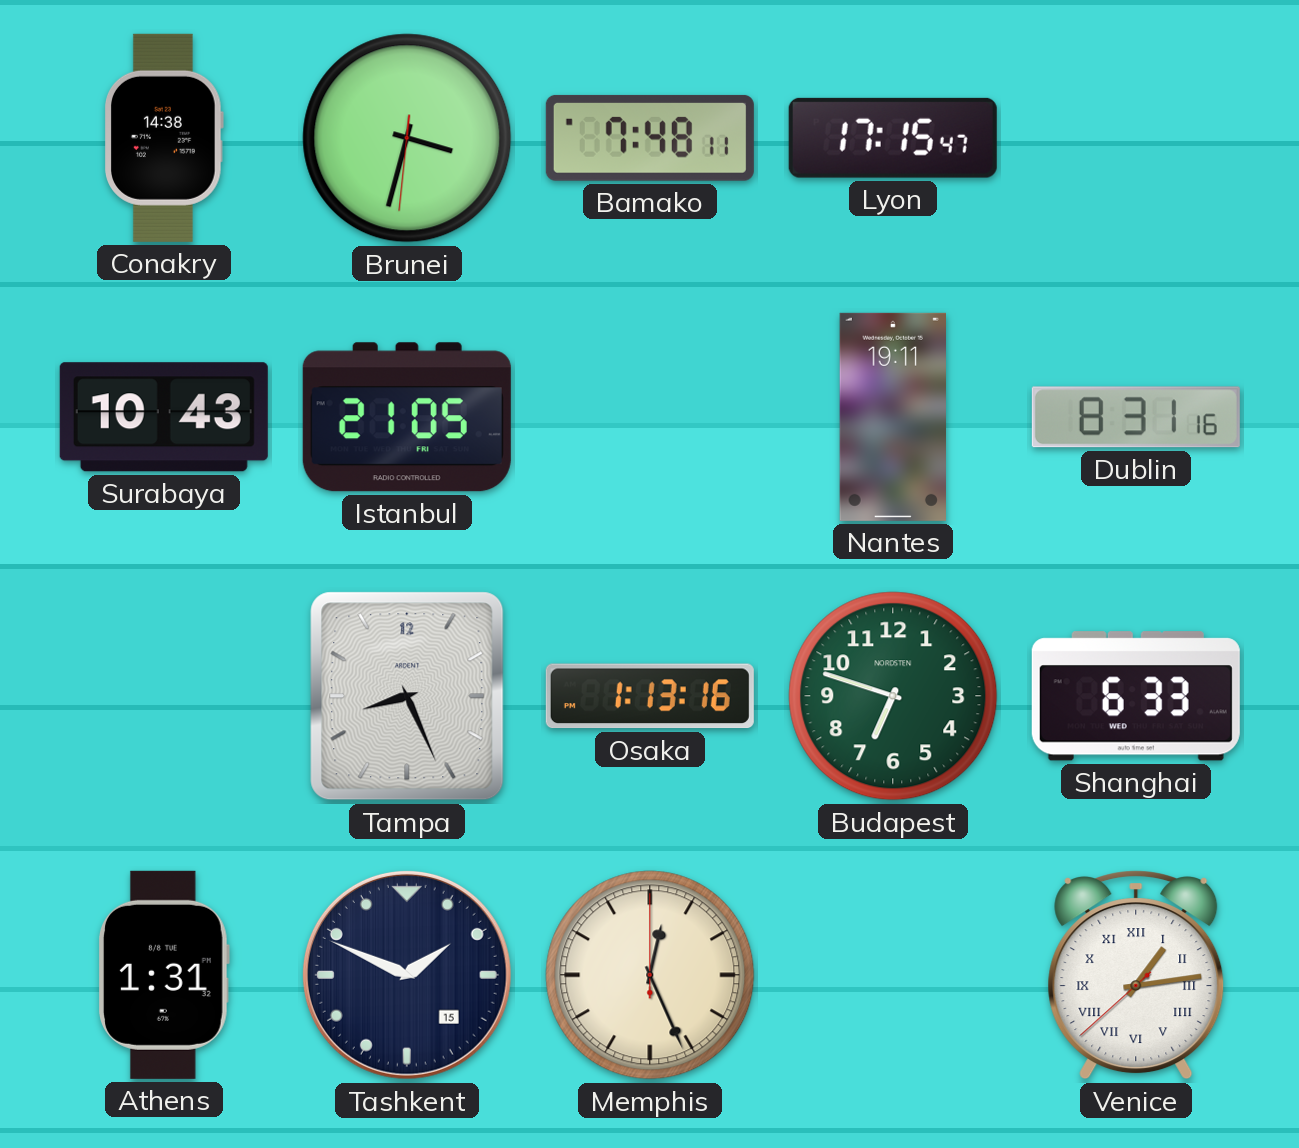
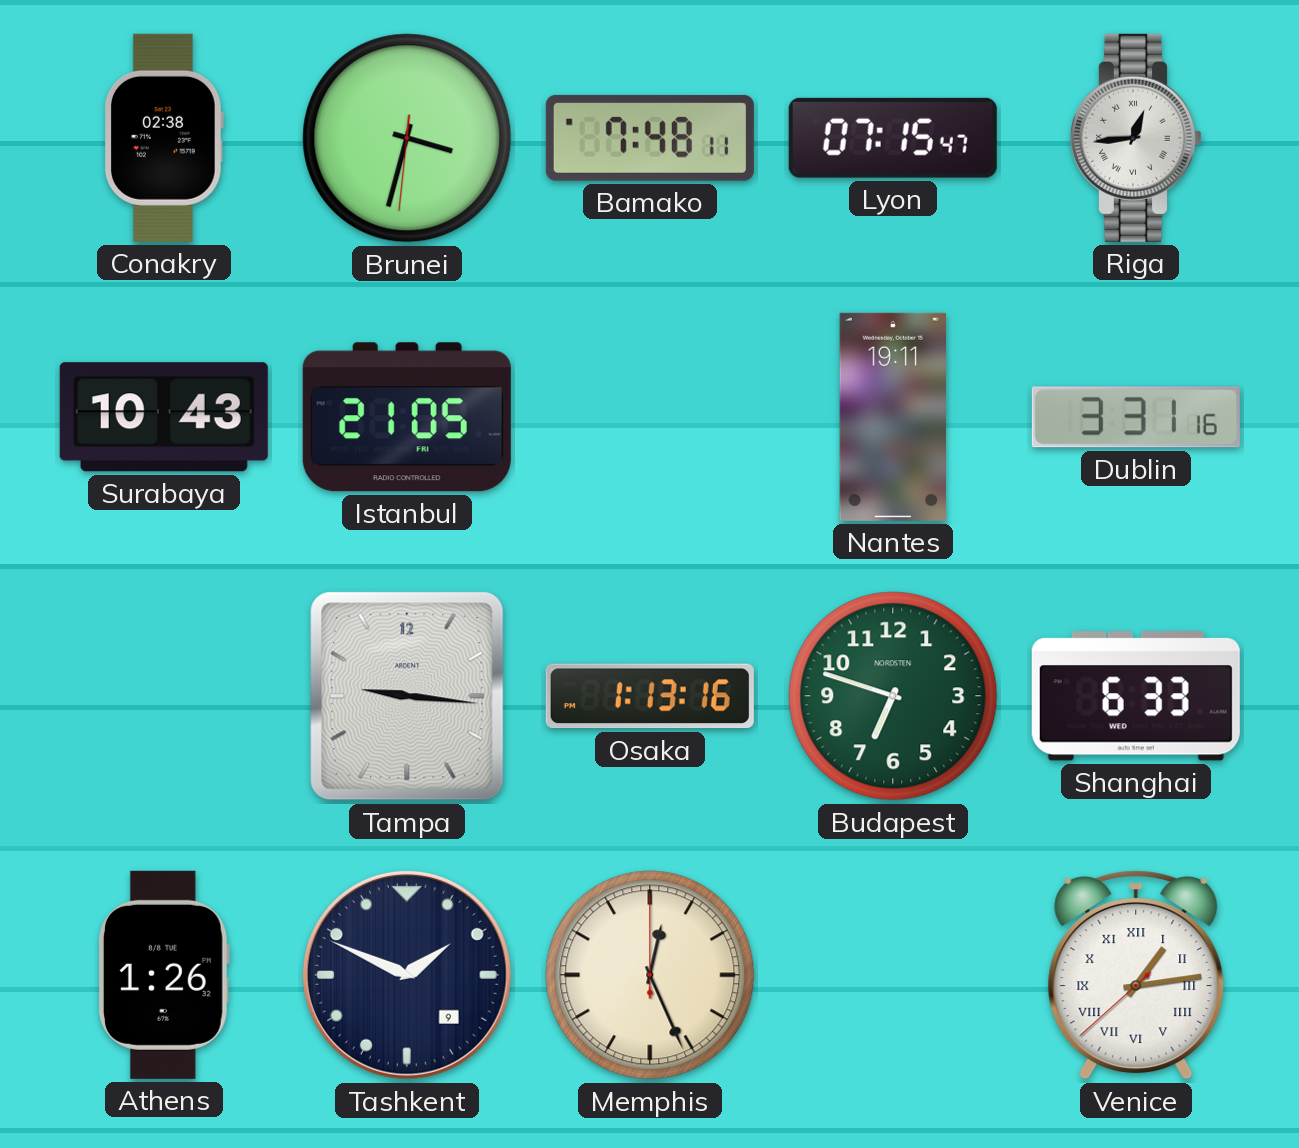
Conakry: 14:38 -> 02:38
Lyon: 17:15 -> 07:15
Riga: none -> 12:44
Dublin: 8:31 -> 3:31
Tampa: 8:26 -> 9:16
Athens: 1:31 -> 1:26
Tashkent date: 15 -> 9
